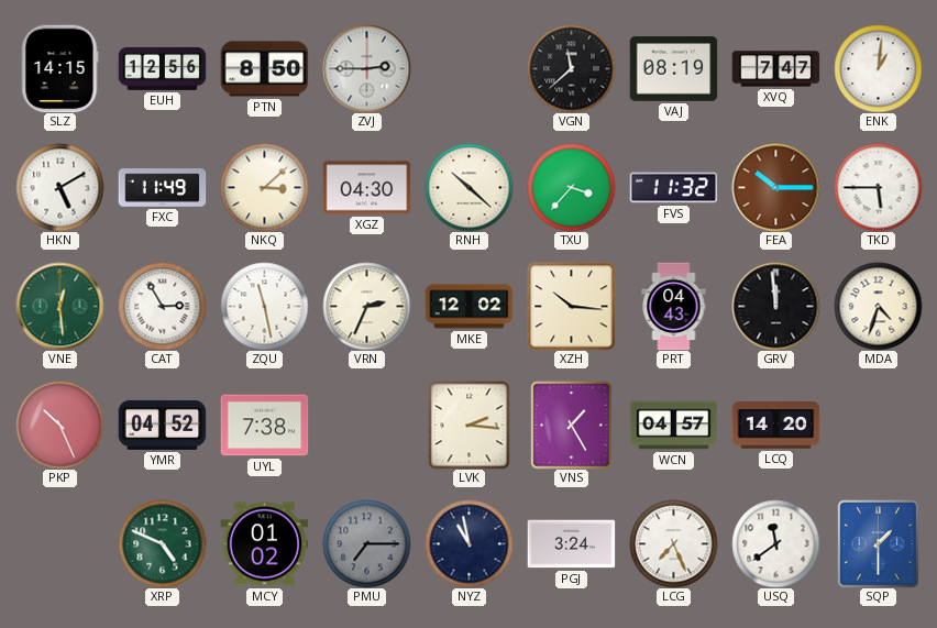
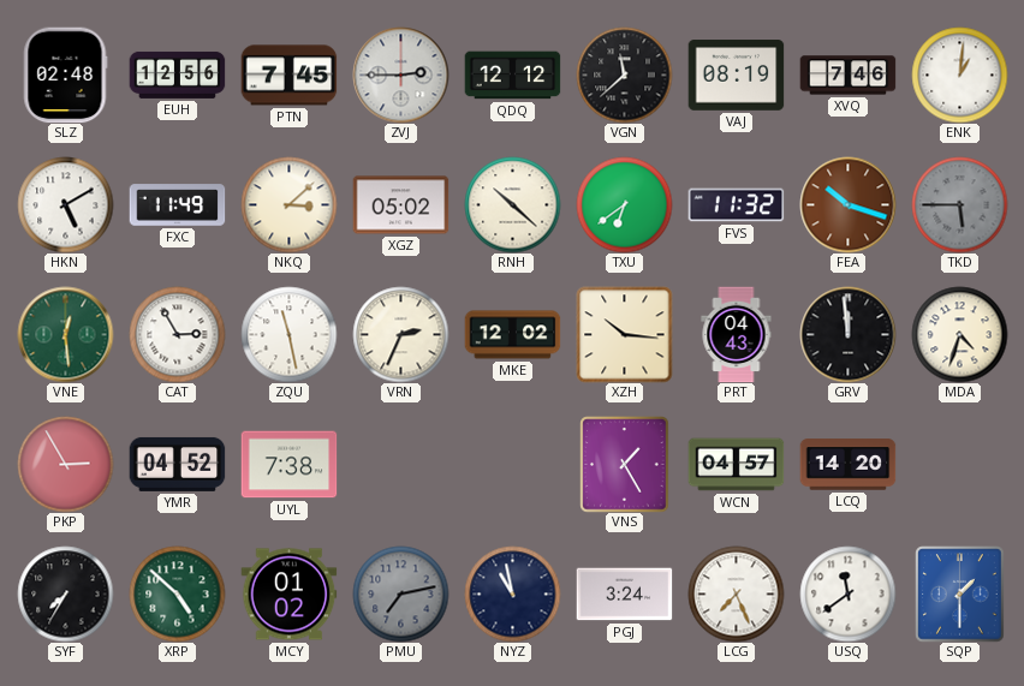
SLZ: 14:15 -> 02:48
PTN: 8:50 -> 7:45
QDQ: none -> 12:12
XVQ: 7:47 -> 7:46
XGZ: 04:30 -> 05:02
TXU: 3:37 -> 6:39
FEA: 10:15 -> 10:18
TKD dial: white -> grey
PKP: 10:26 -> 2:55
LVK: 2:16 -> none
SYF: none -> 7:35
XRP: 4:49 -> 4:52
PMU: 7:15 -> 7:13
